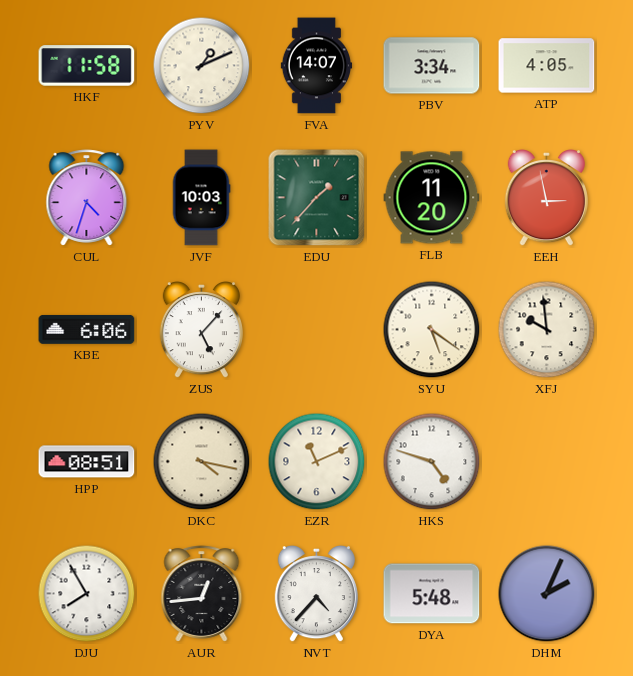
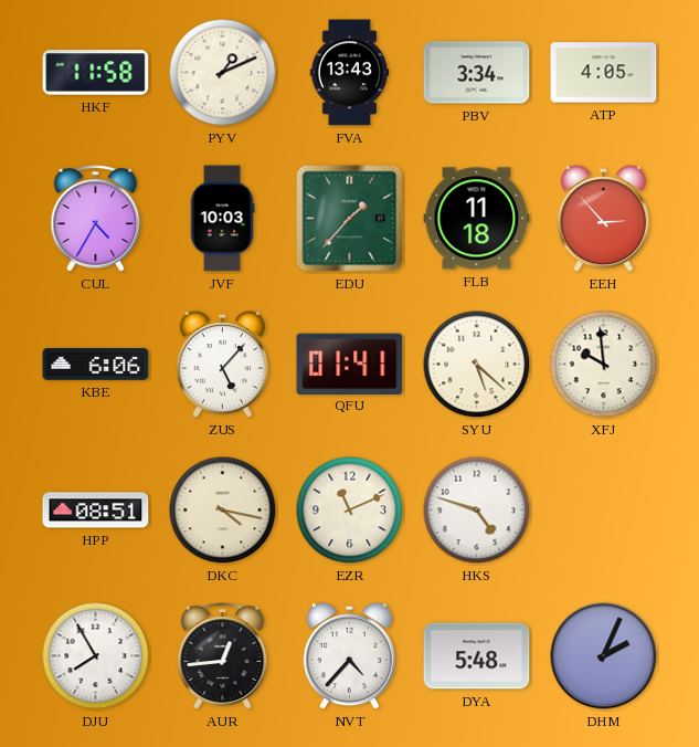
FVA: 14:07 -> 13:43
CUL: 4:33 -> 4:35
FLB: 11:20 -> 11:18
EEH: 2:58 -> 2:53
QFU: none -> 01:41
SYU: 5:21 -> 5:22
